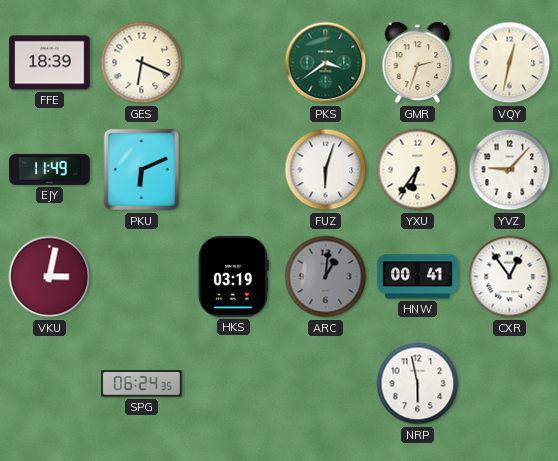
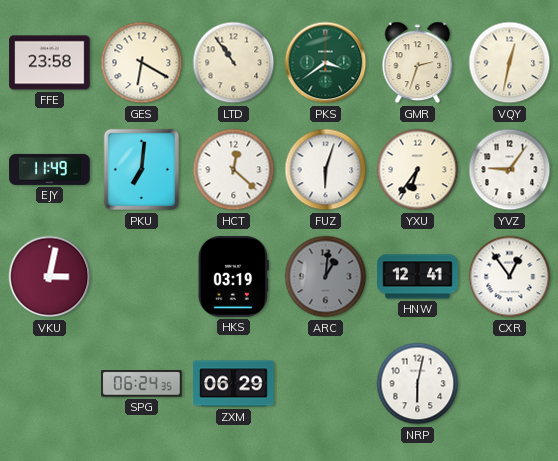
FFE: 18:39 -> 23:58
GES: 6:19 -> 6:20
LTD: none -> 10:54
PKU: 6:11 -> 7:01
HCT: none -> 12:22
YVZ: 9:07 -> 9:06
HNW: 00:41 -> 12:41
ZXM: none -> 06:29
NRP: 5:58 -> 6:02
